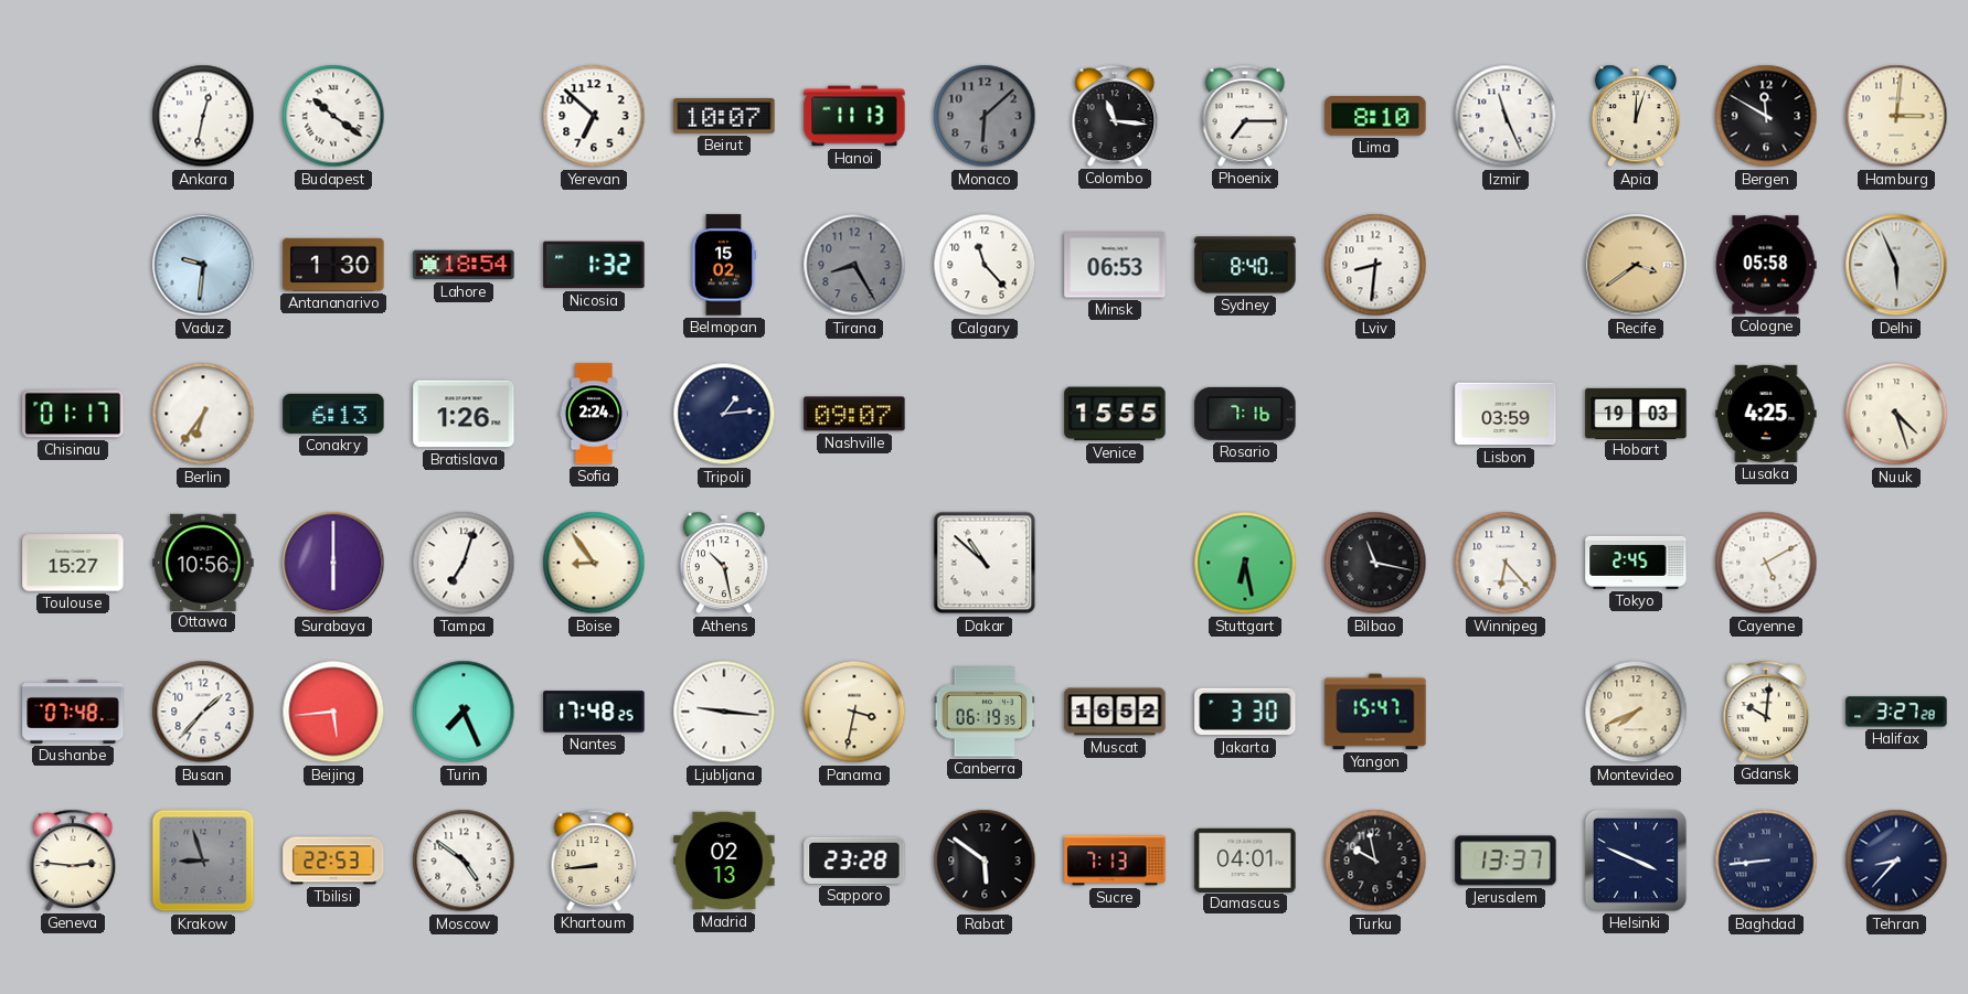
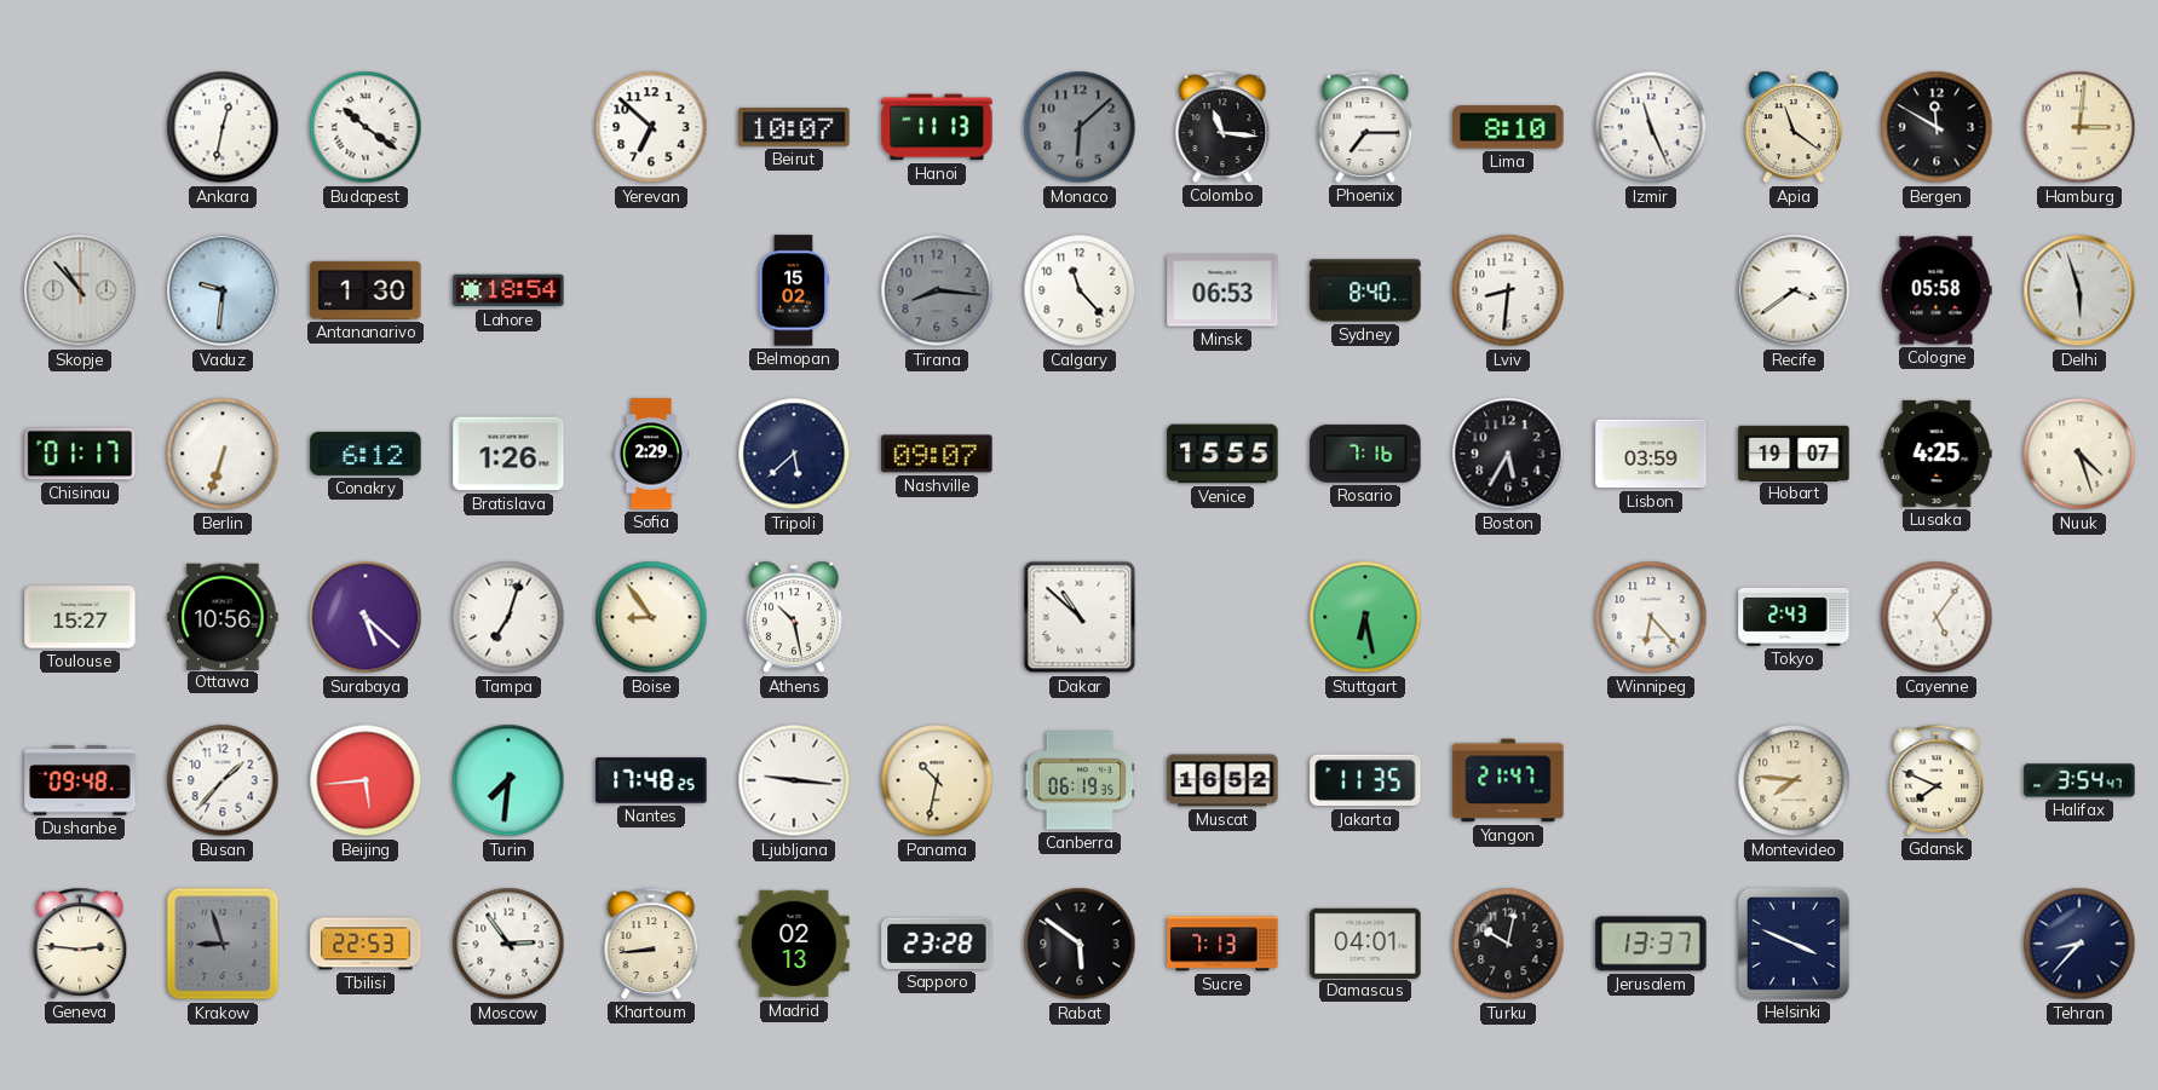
Apia: 12:03 -> 11:21
Skopje: none -> 10:53
Nicosia: 1:32 -> none
Tirana: 8:25 -> 8:16
Recife dial: champagne -> white
Delhi: 5:56 -> 5:57
Berlin: 6:36 -> 6:33
Conakry: 6:13 -> 6:12
Sofia: 2:24 -> 2:29
Tripoli: 1:14 -> 5:38
Boston: none -> 5:35
Hobart: 19:03 -> 19:07
Surabaya: 6:00 -> 5:22
Bilbao: 11:17 -> none
Tokyo: 2:45 -> 2:43
Cayenne: 5:10 -> 5:06
Dushanbe: 07:48 -> 09:48
Turin: 7:26 -> 7:31
Panama: 3:32 -> 10:32
Jakarta: 3:30 -> 11:35
Yangon: 15:47 -> 21:47
Montevideo: 7:41 -> 7:46
Gdansk: 10:01 -> 7:49
Halifax: 3:27 -> 3:54
Moscow: 4:51 -> 2:54
Turku: 9:58 -> 10:02
Baghdad: 8:44 -> none
